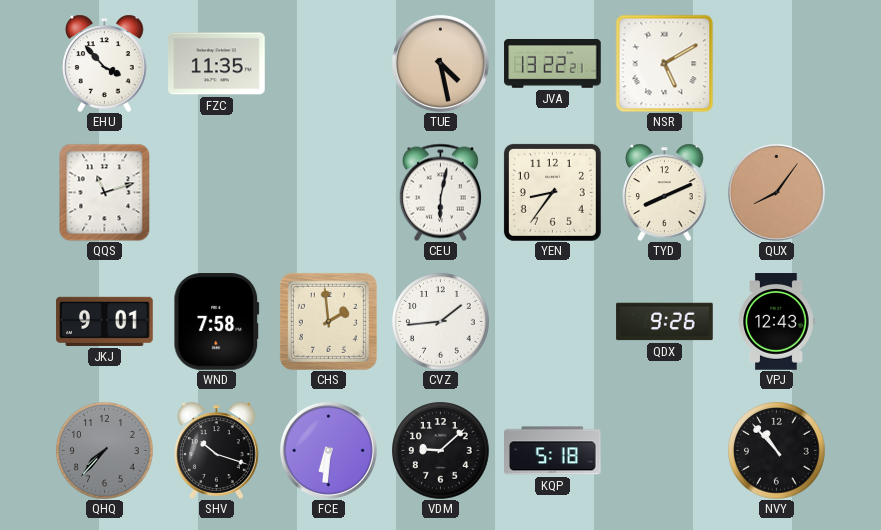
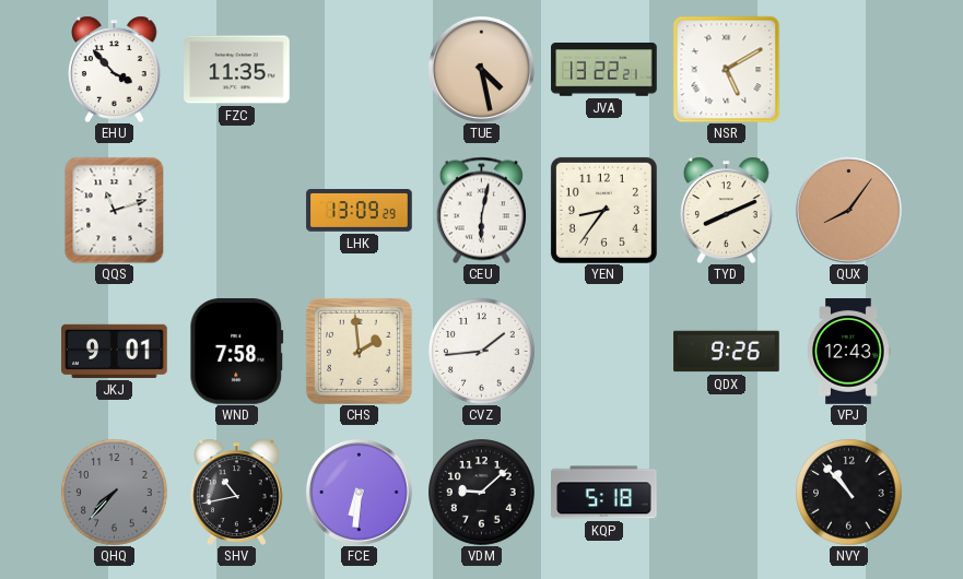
LHK: none -> 13:09
SHV: 10:18 -> 10:43
